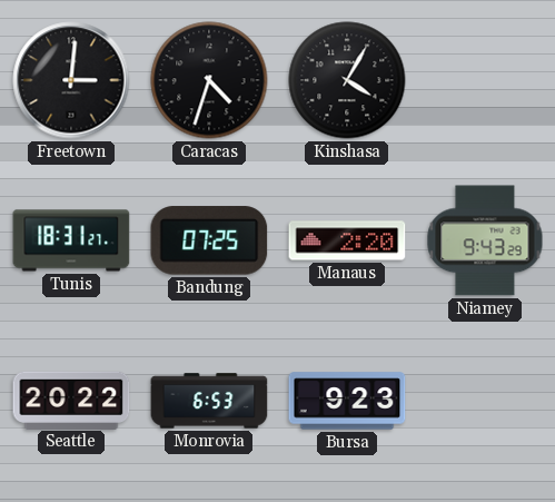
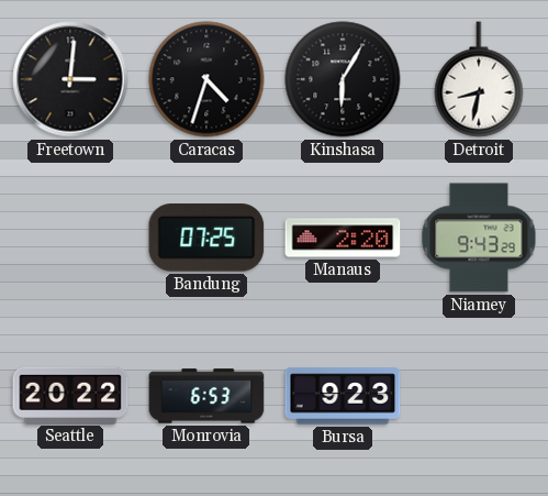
Kinshasa: 4:05 -> 6:05
Detroit: none -> 8:32
Tunis: 18:31 -> none
